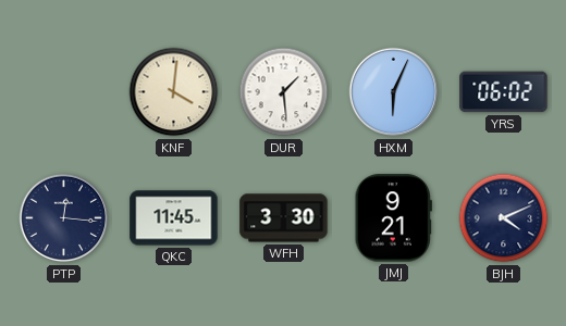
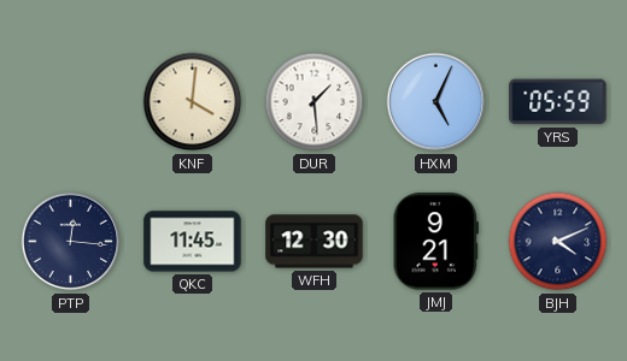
HXM: 6:04 -> 5:04
YRS: 06:02 -> 05:59
WFH: 3:30 -> 12:30
